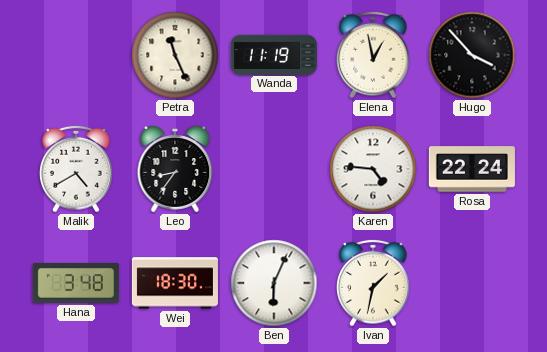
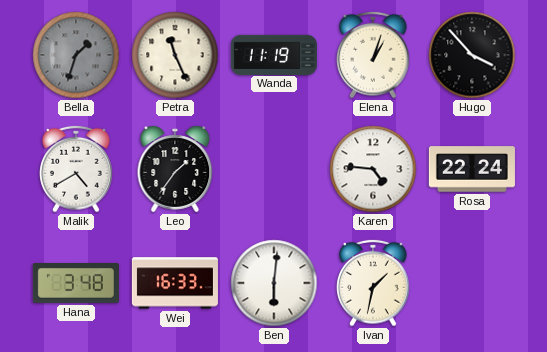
Bella: none -> 1:33
Elena: 12:58 -> 1:03
Leo: 8:36 -> 1:36
Wei: 18:30 -> 16:33
Ben: 6:04 -> 6:01
